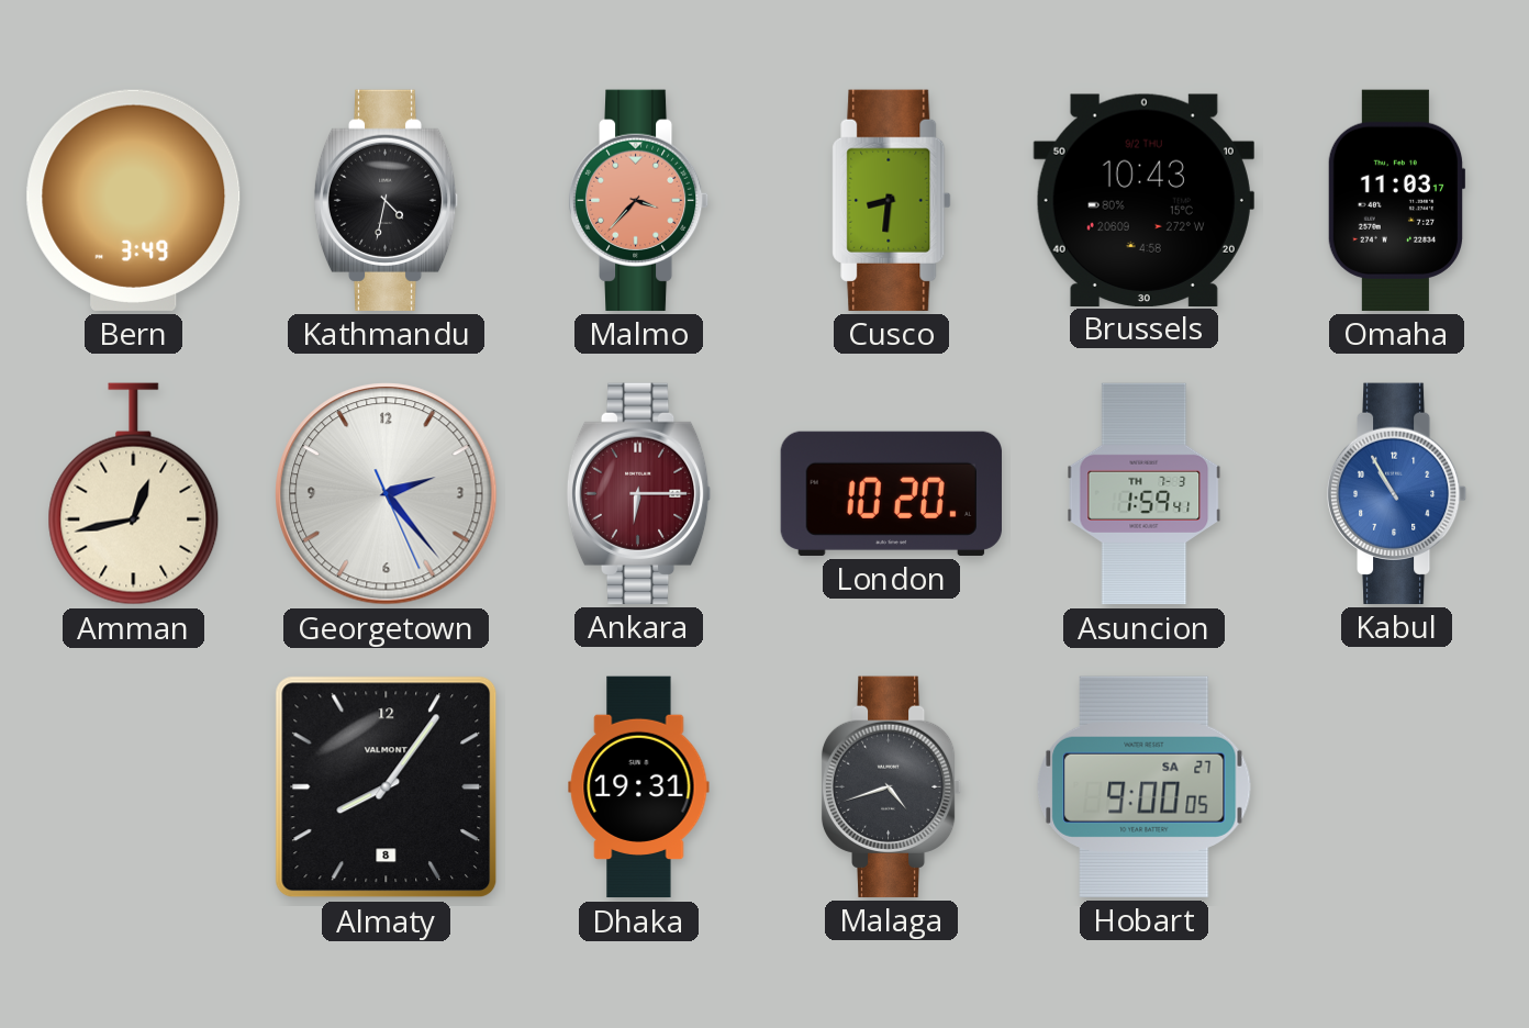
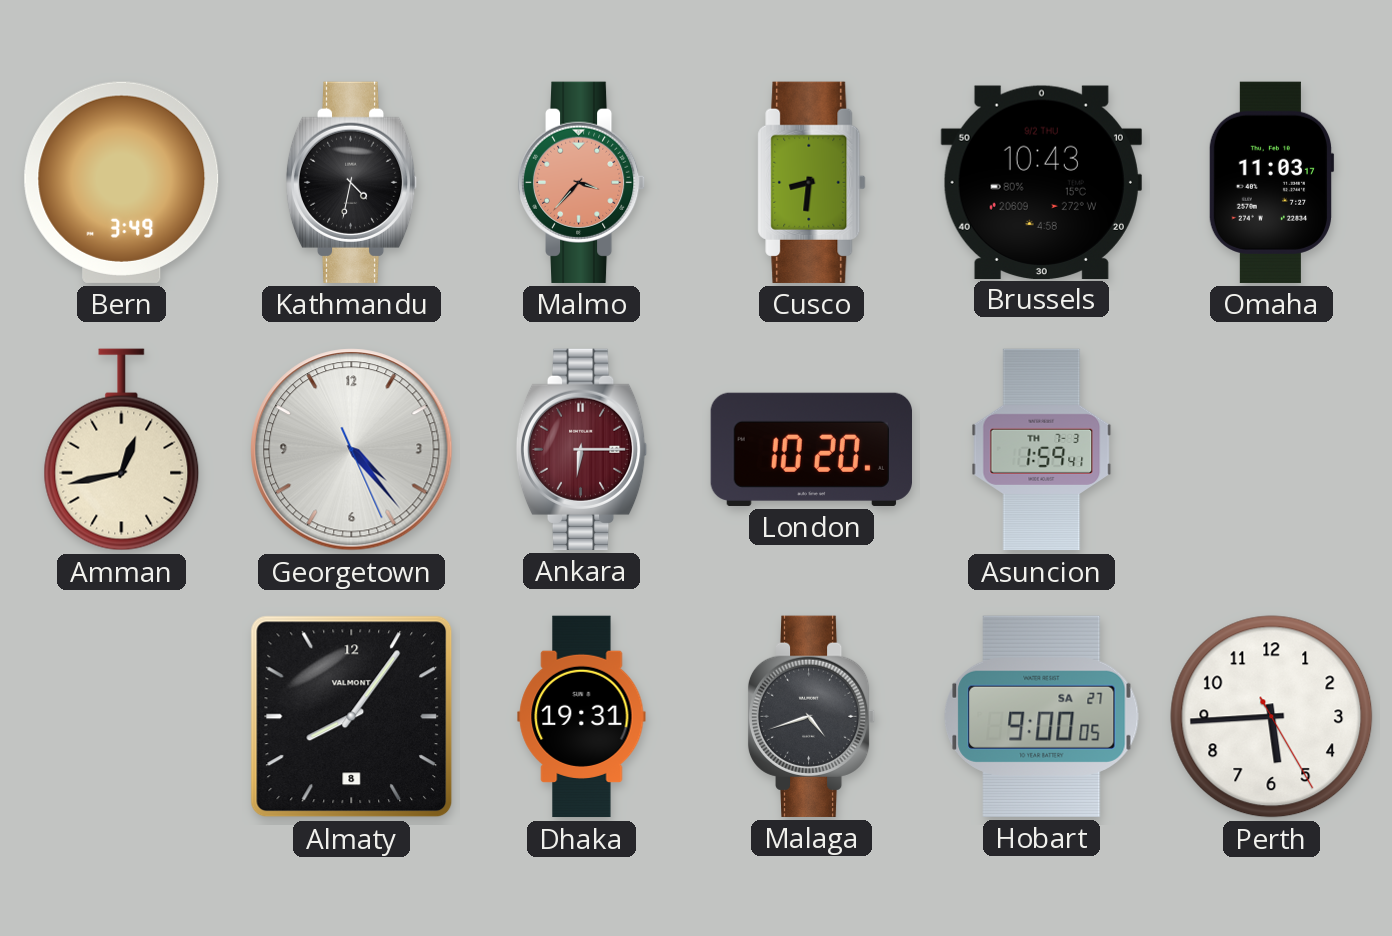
Georgetown: 2:23 -> 4:23
Kabul: 10:55 -> none
Perth: none -> 5:44
